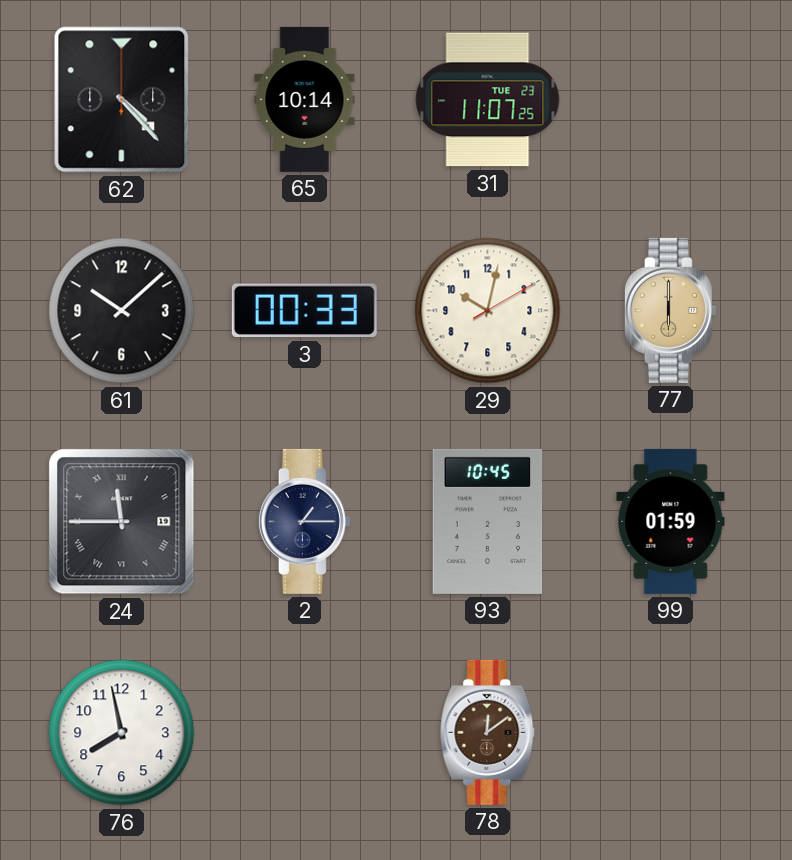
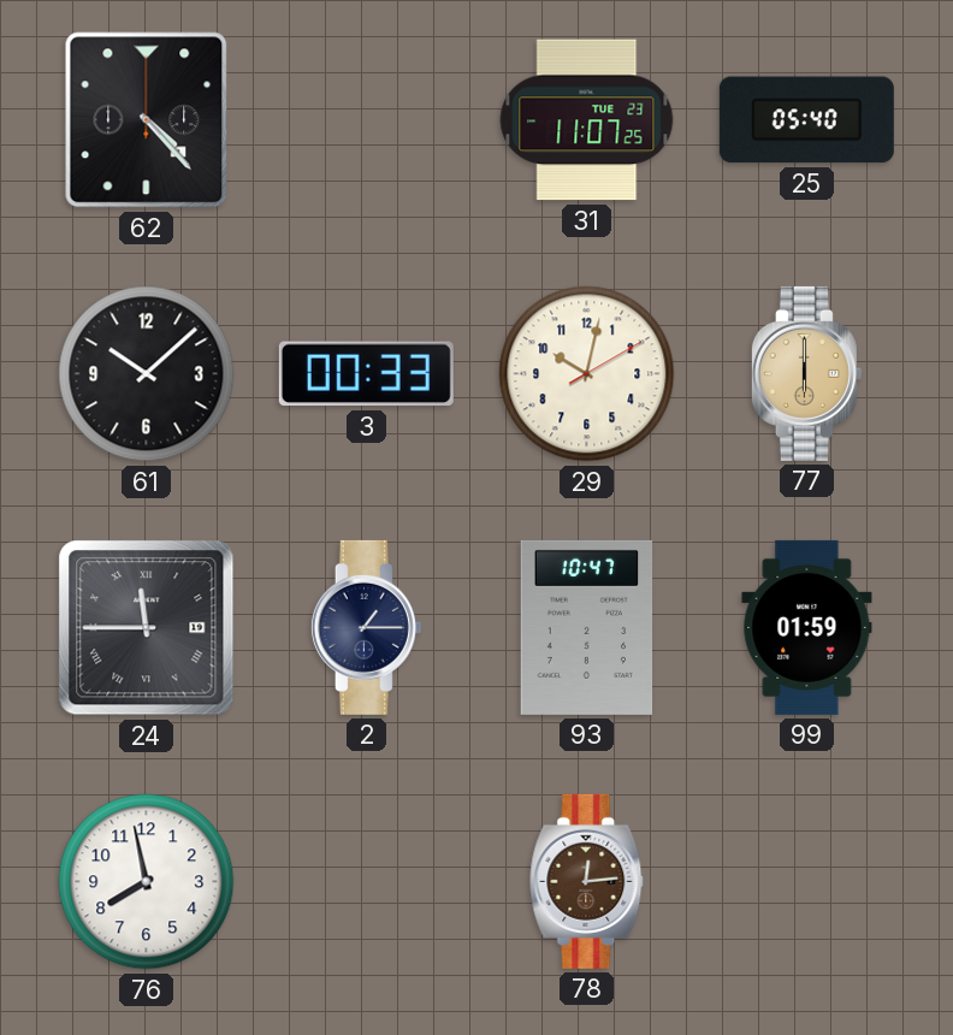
65: 10:14 -> none
25: none -> 05:40
93: 10:45 -> 10:47
78: 12:09 -> 12:14
